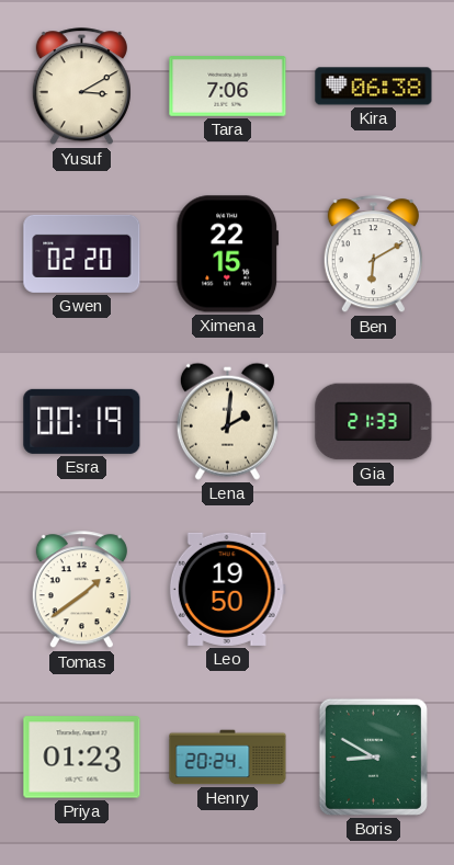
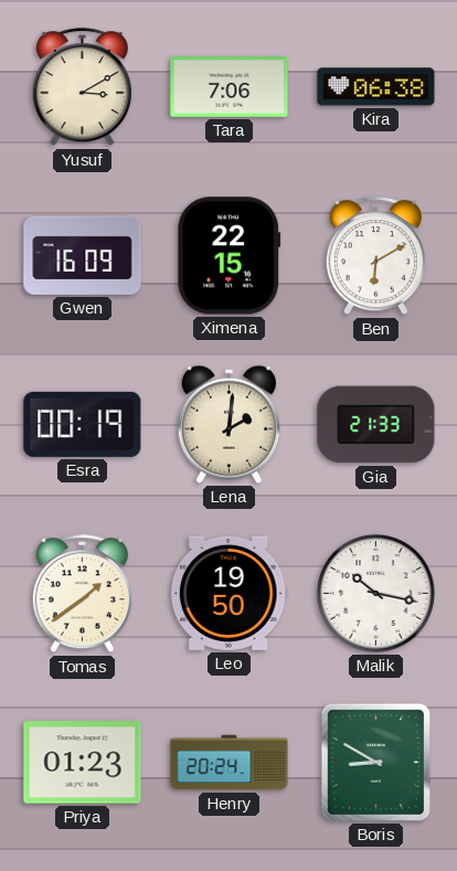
Gwen: 02:20 -> 16:09
Malik: none -> 10:17
